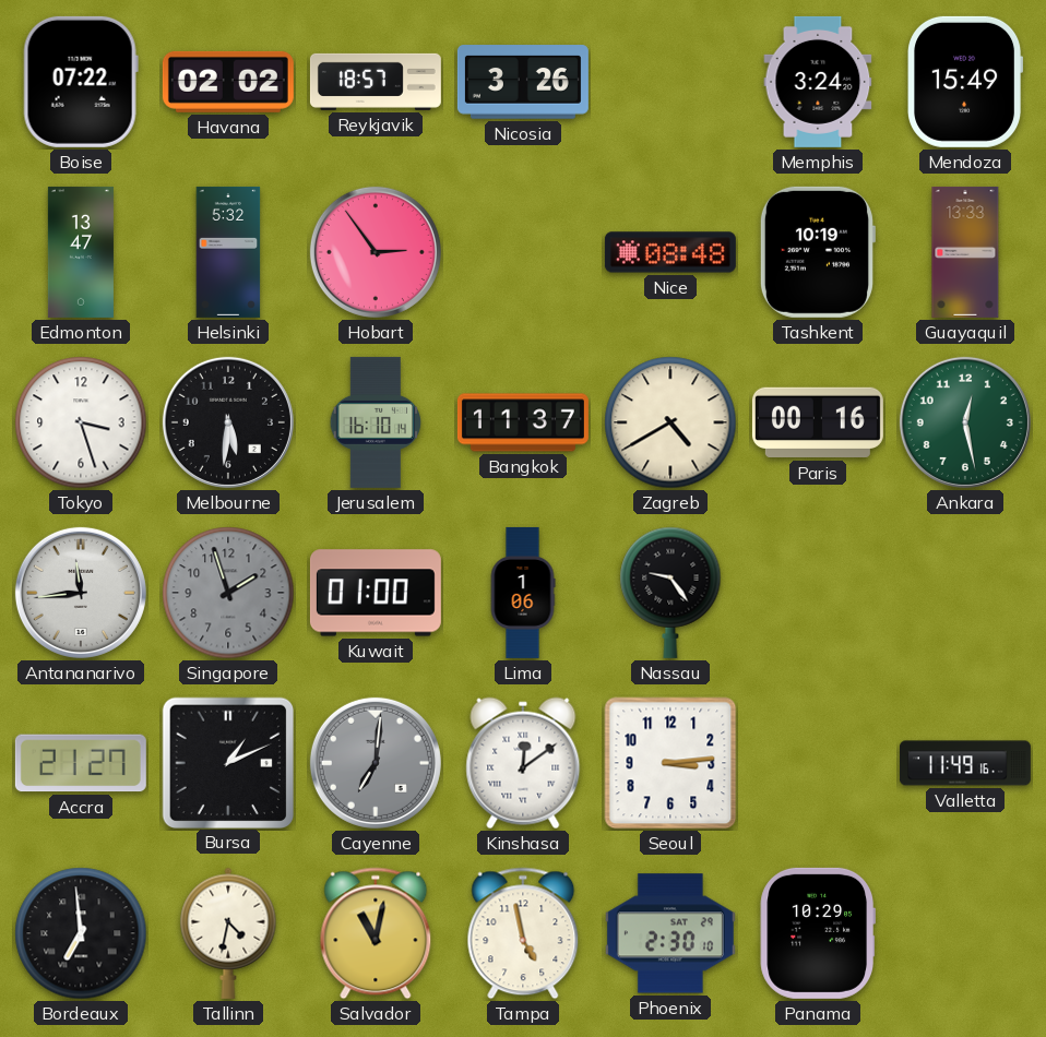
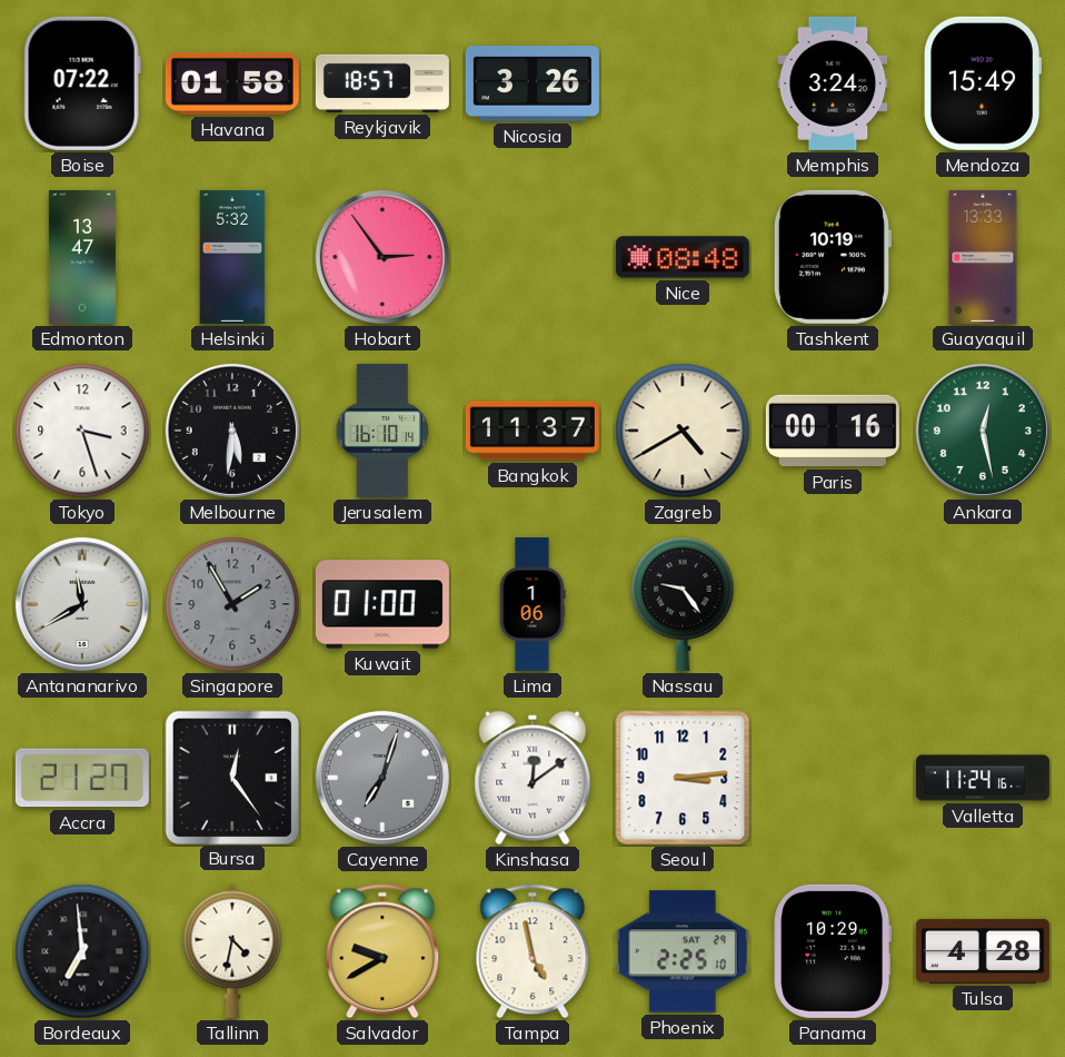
Havana: 02:02 -> 01:58
Antananarivo: 11:44 -> 11:40
Singapore: 1:57 -> 1:55
Bursa: 1:11 -> 12:24
Cayenne: 7:01 -> 7:03
Valletta: 11:49 -> 11:24
Salvador: 11:02 -> 9:40
Phoenix: 2:30 -> 2:25
Tulsa: none -> 4:28
